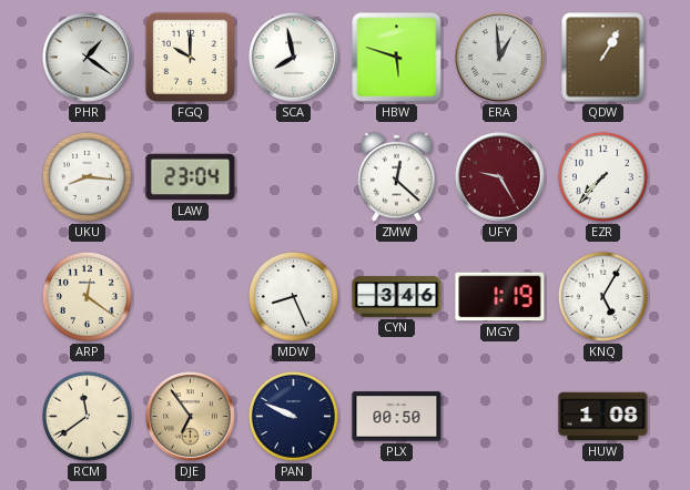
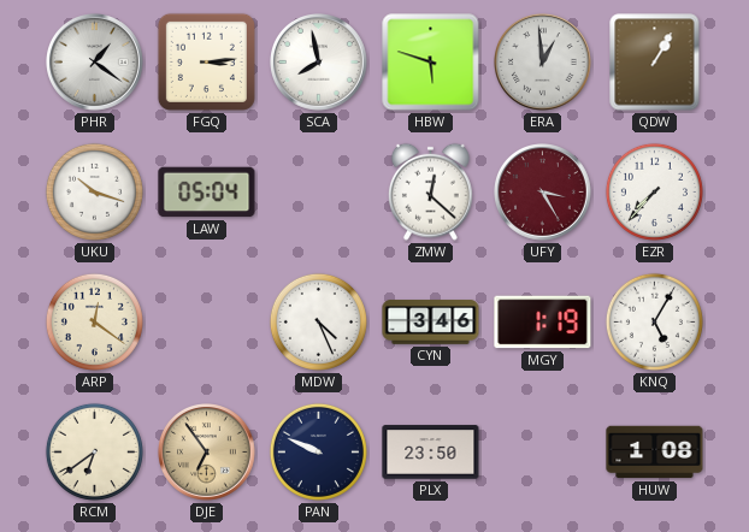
FGQ: 10:00 -> 3:14
UKU: 8:16 -> 10:18
LAW: 23:04 -> 05:04
UFY: 9:25 -> 3:25
MDW: 8:26 -> 4:26
RCM: 11:39 -> 6:39
PLX: 00:50 -> 23:50
